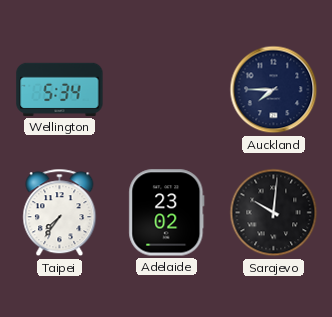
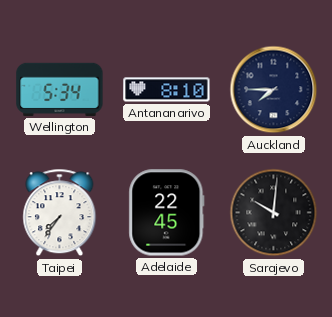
Antananarivo: none -> 8:10
Adelaide: 23:02 -> 22:45
